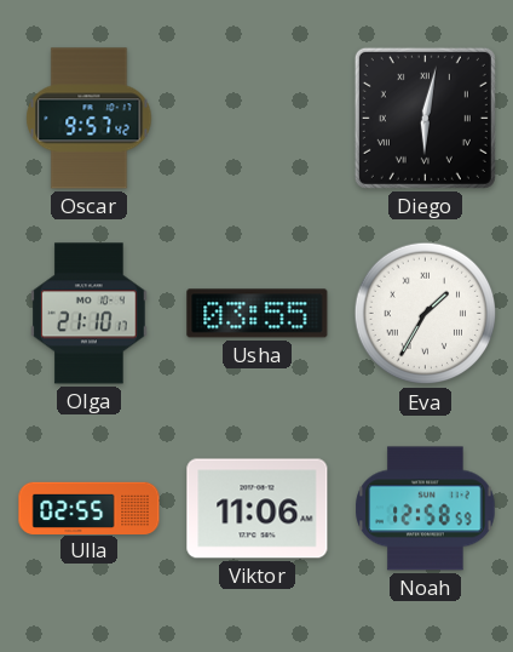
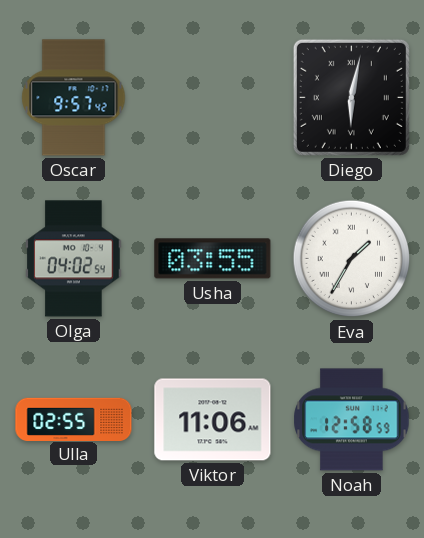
Olga: 21:10 -> 04:02
